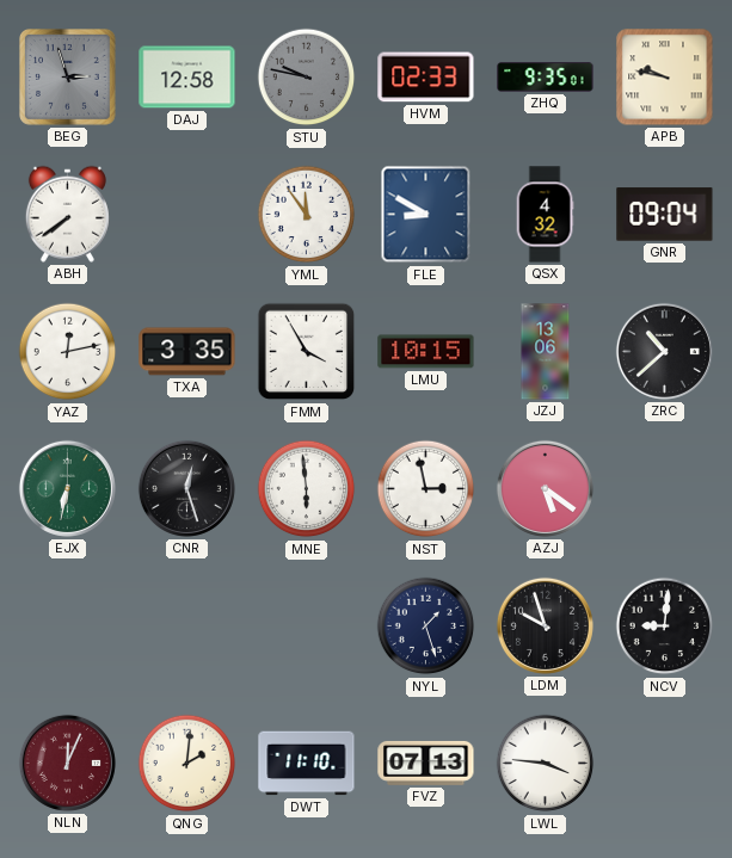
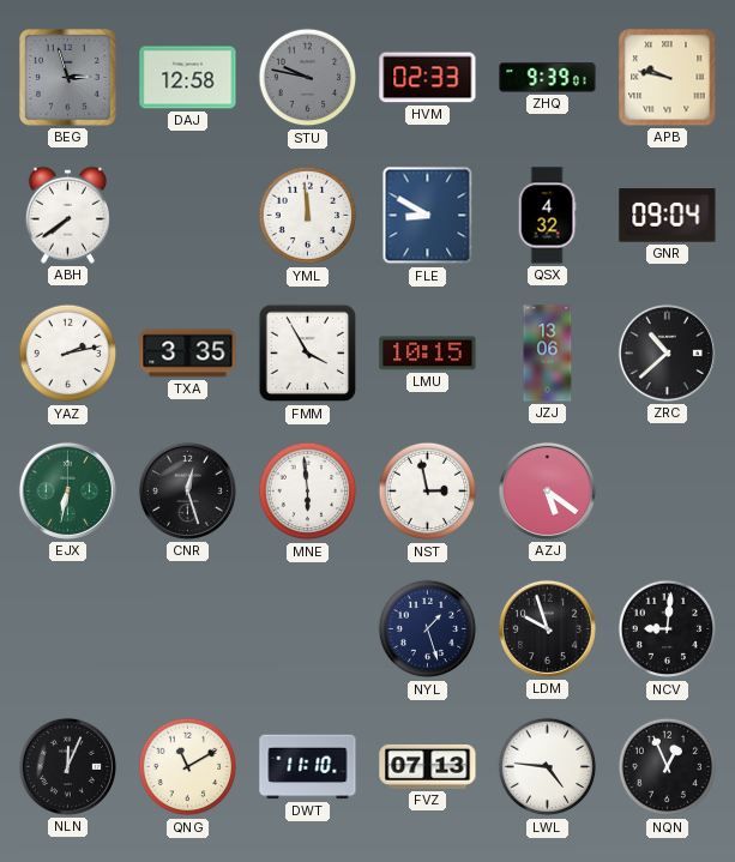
ZHQ: 9:35 -> 9:39
YML: 11:54 -> 11:59
YAZ: 12:13 -> 2:13
NLN dial: burgundy -> black
QNG: 2:01 -> 11:10
LWL: 3:46 -> 4:46
NQN: none -> 12:56
